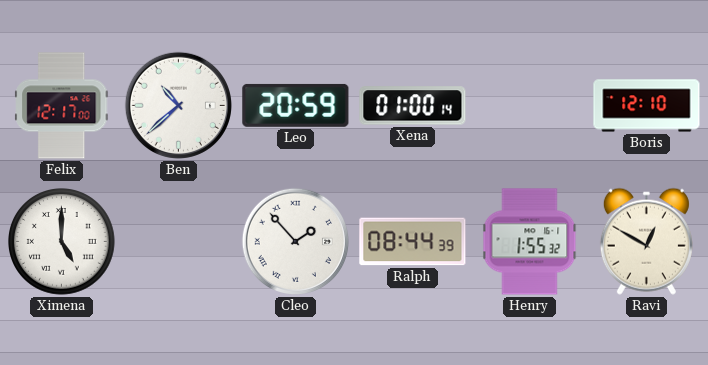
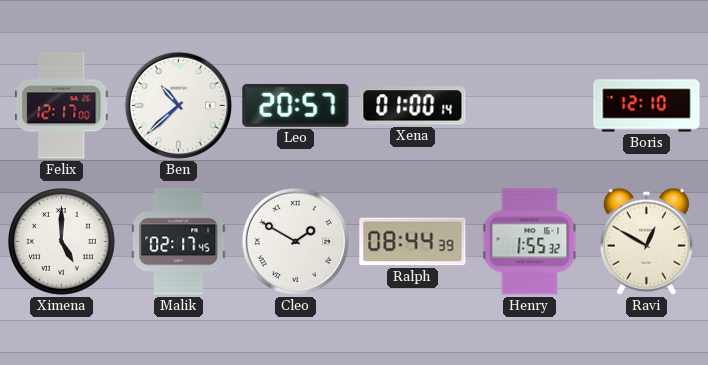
Leo: 20:59 -> 20:57
Malik: none -> 02:17
Cleo: 1:53 -> 1:50
